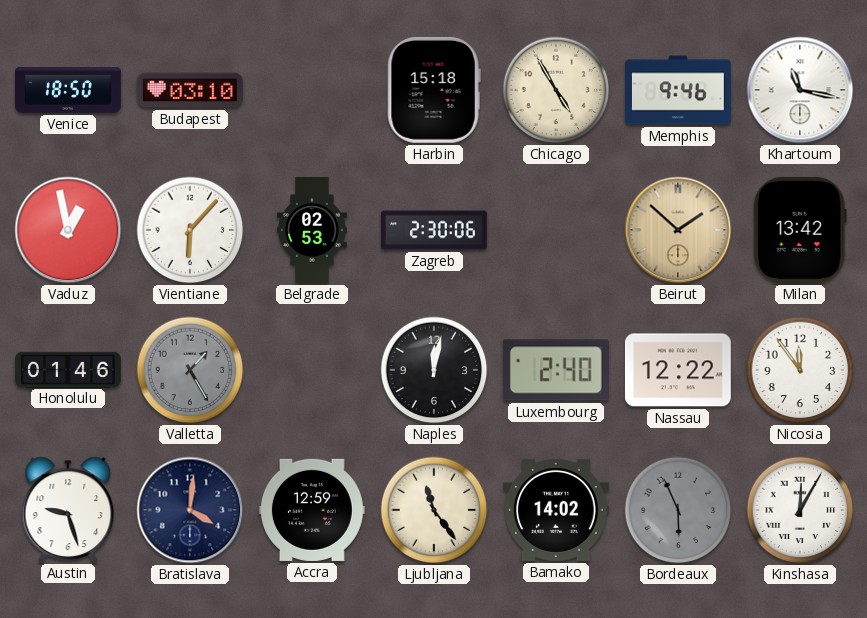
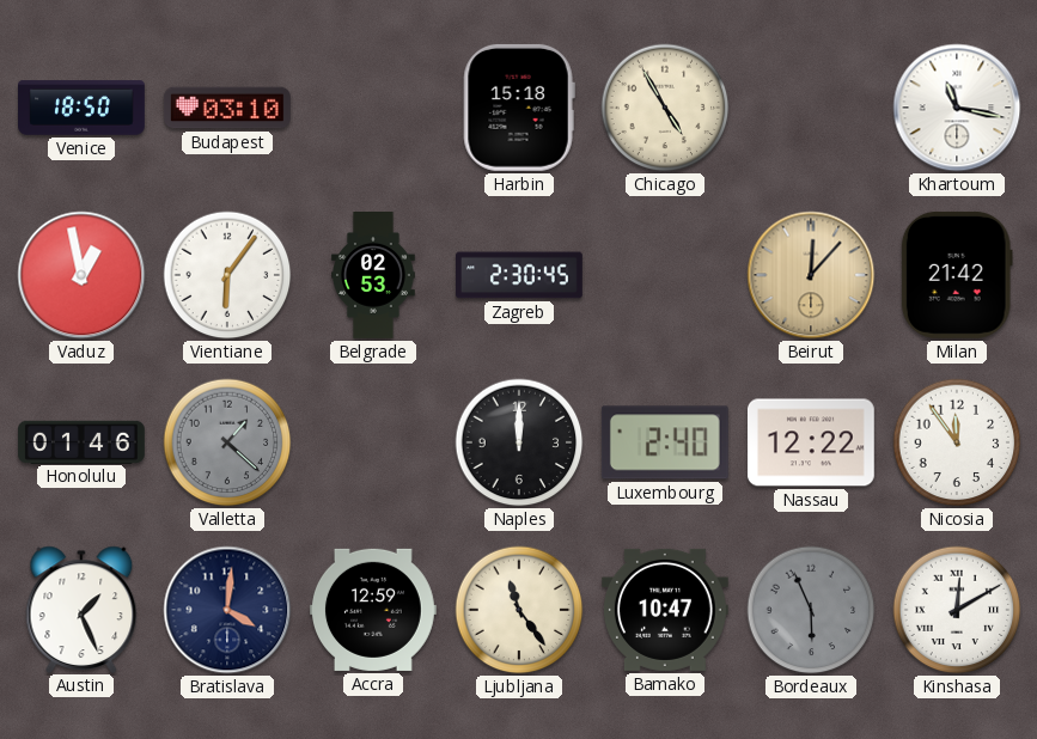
Memphis: 9:46 -> none
Vientiane: 6:07 -> 6:06
Zagreb: 2:30:06 -> 2:30:45
Beirut: 1:52 -> 12:07
Milan: 13:42 -> 21:42
Valletta: 1:25 -> 1:22
Naples: 12:02 -> 12:00
Austin: 9:27 -> 1:26
Bamako: 14:02 -> 10:47
Kinshasa: 12:05 -> 12:10
